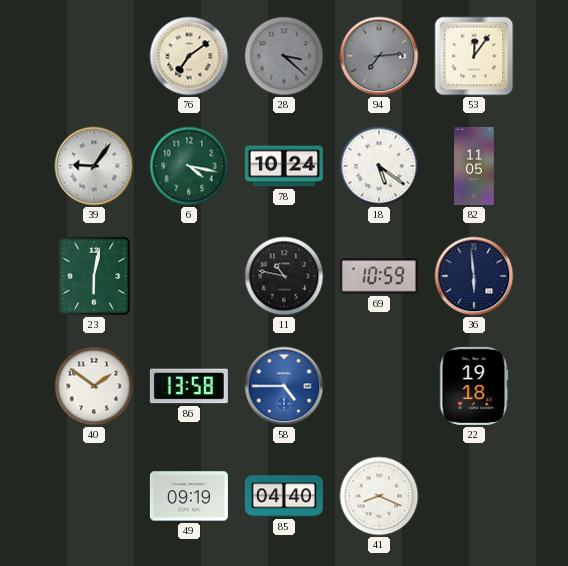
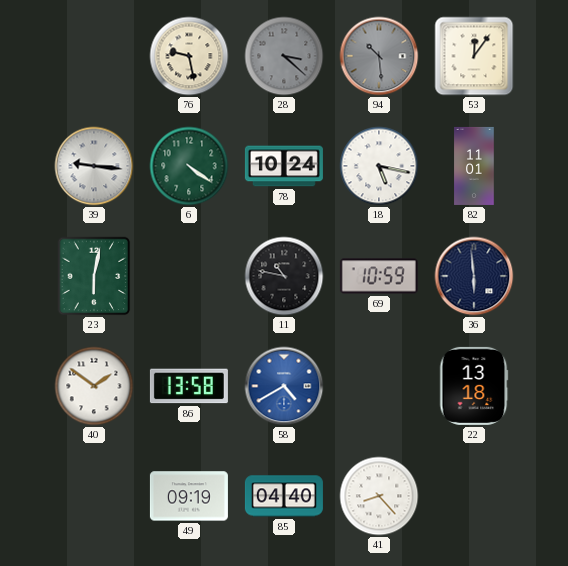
76: 7:09 -> 9:28
94: 7:14 -> 10:29
39: 9:06 -> 9:16
6: 4:17 -> 4:21
18: 5:21 -> 5:17
82: 11:05 -> 11:01
58: 4:45 -> 4:40
22: 19:18 -> 13:18
41: 8:19 -> 8:23
